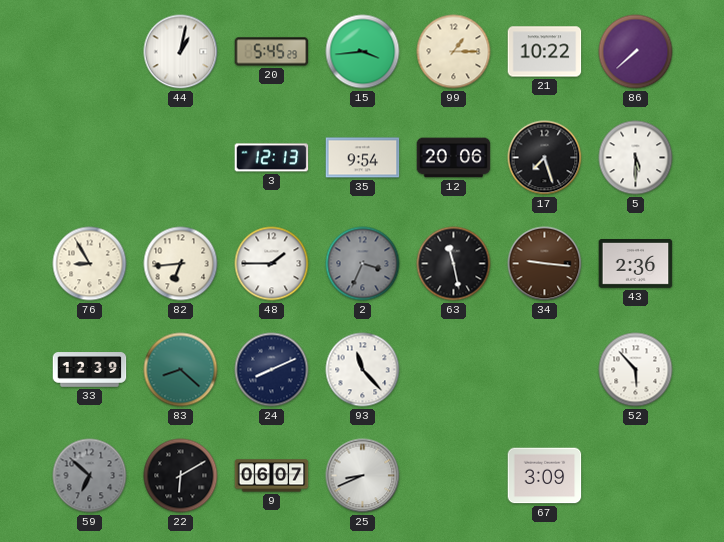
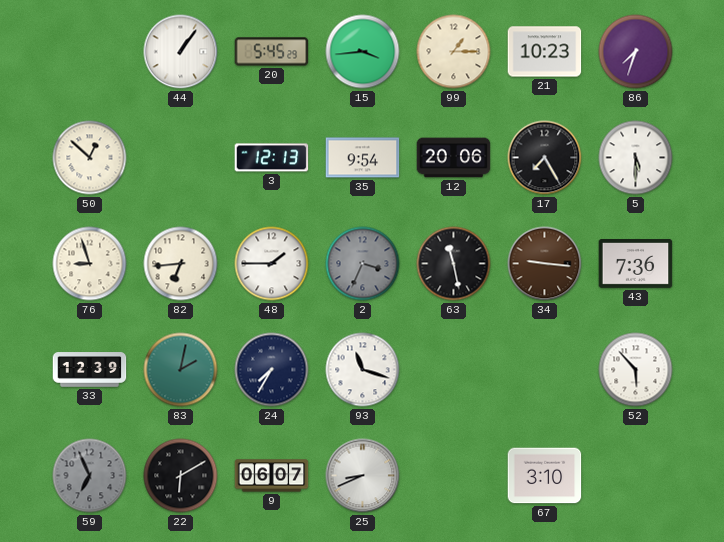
44: 1:02 -> 1:06
21: 10:22 -> 10:23
86: 7:38 -> 7:33
50: none -> 12:52
17: 7:27 -> 7:25
76: 8:55 -> 8:57
43: 2:36 -> 7:36
83: 8:22 -> 2:02
24: 8:11 -> 7:35
93: 11:23 -> 11:18
59: 6:52 -> 6:56
67: 3:09 -> 3:10
